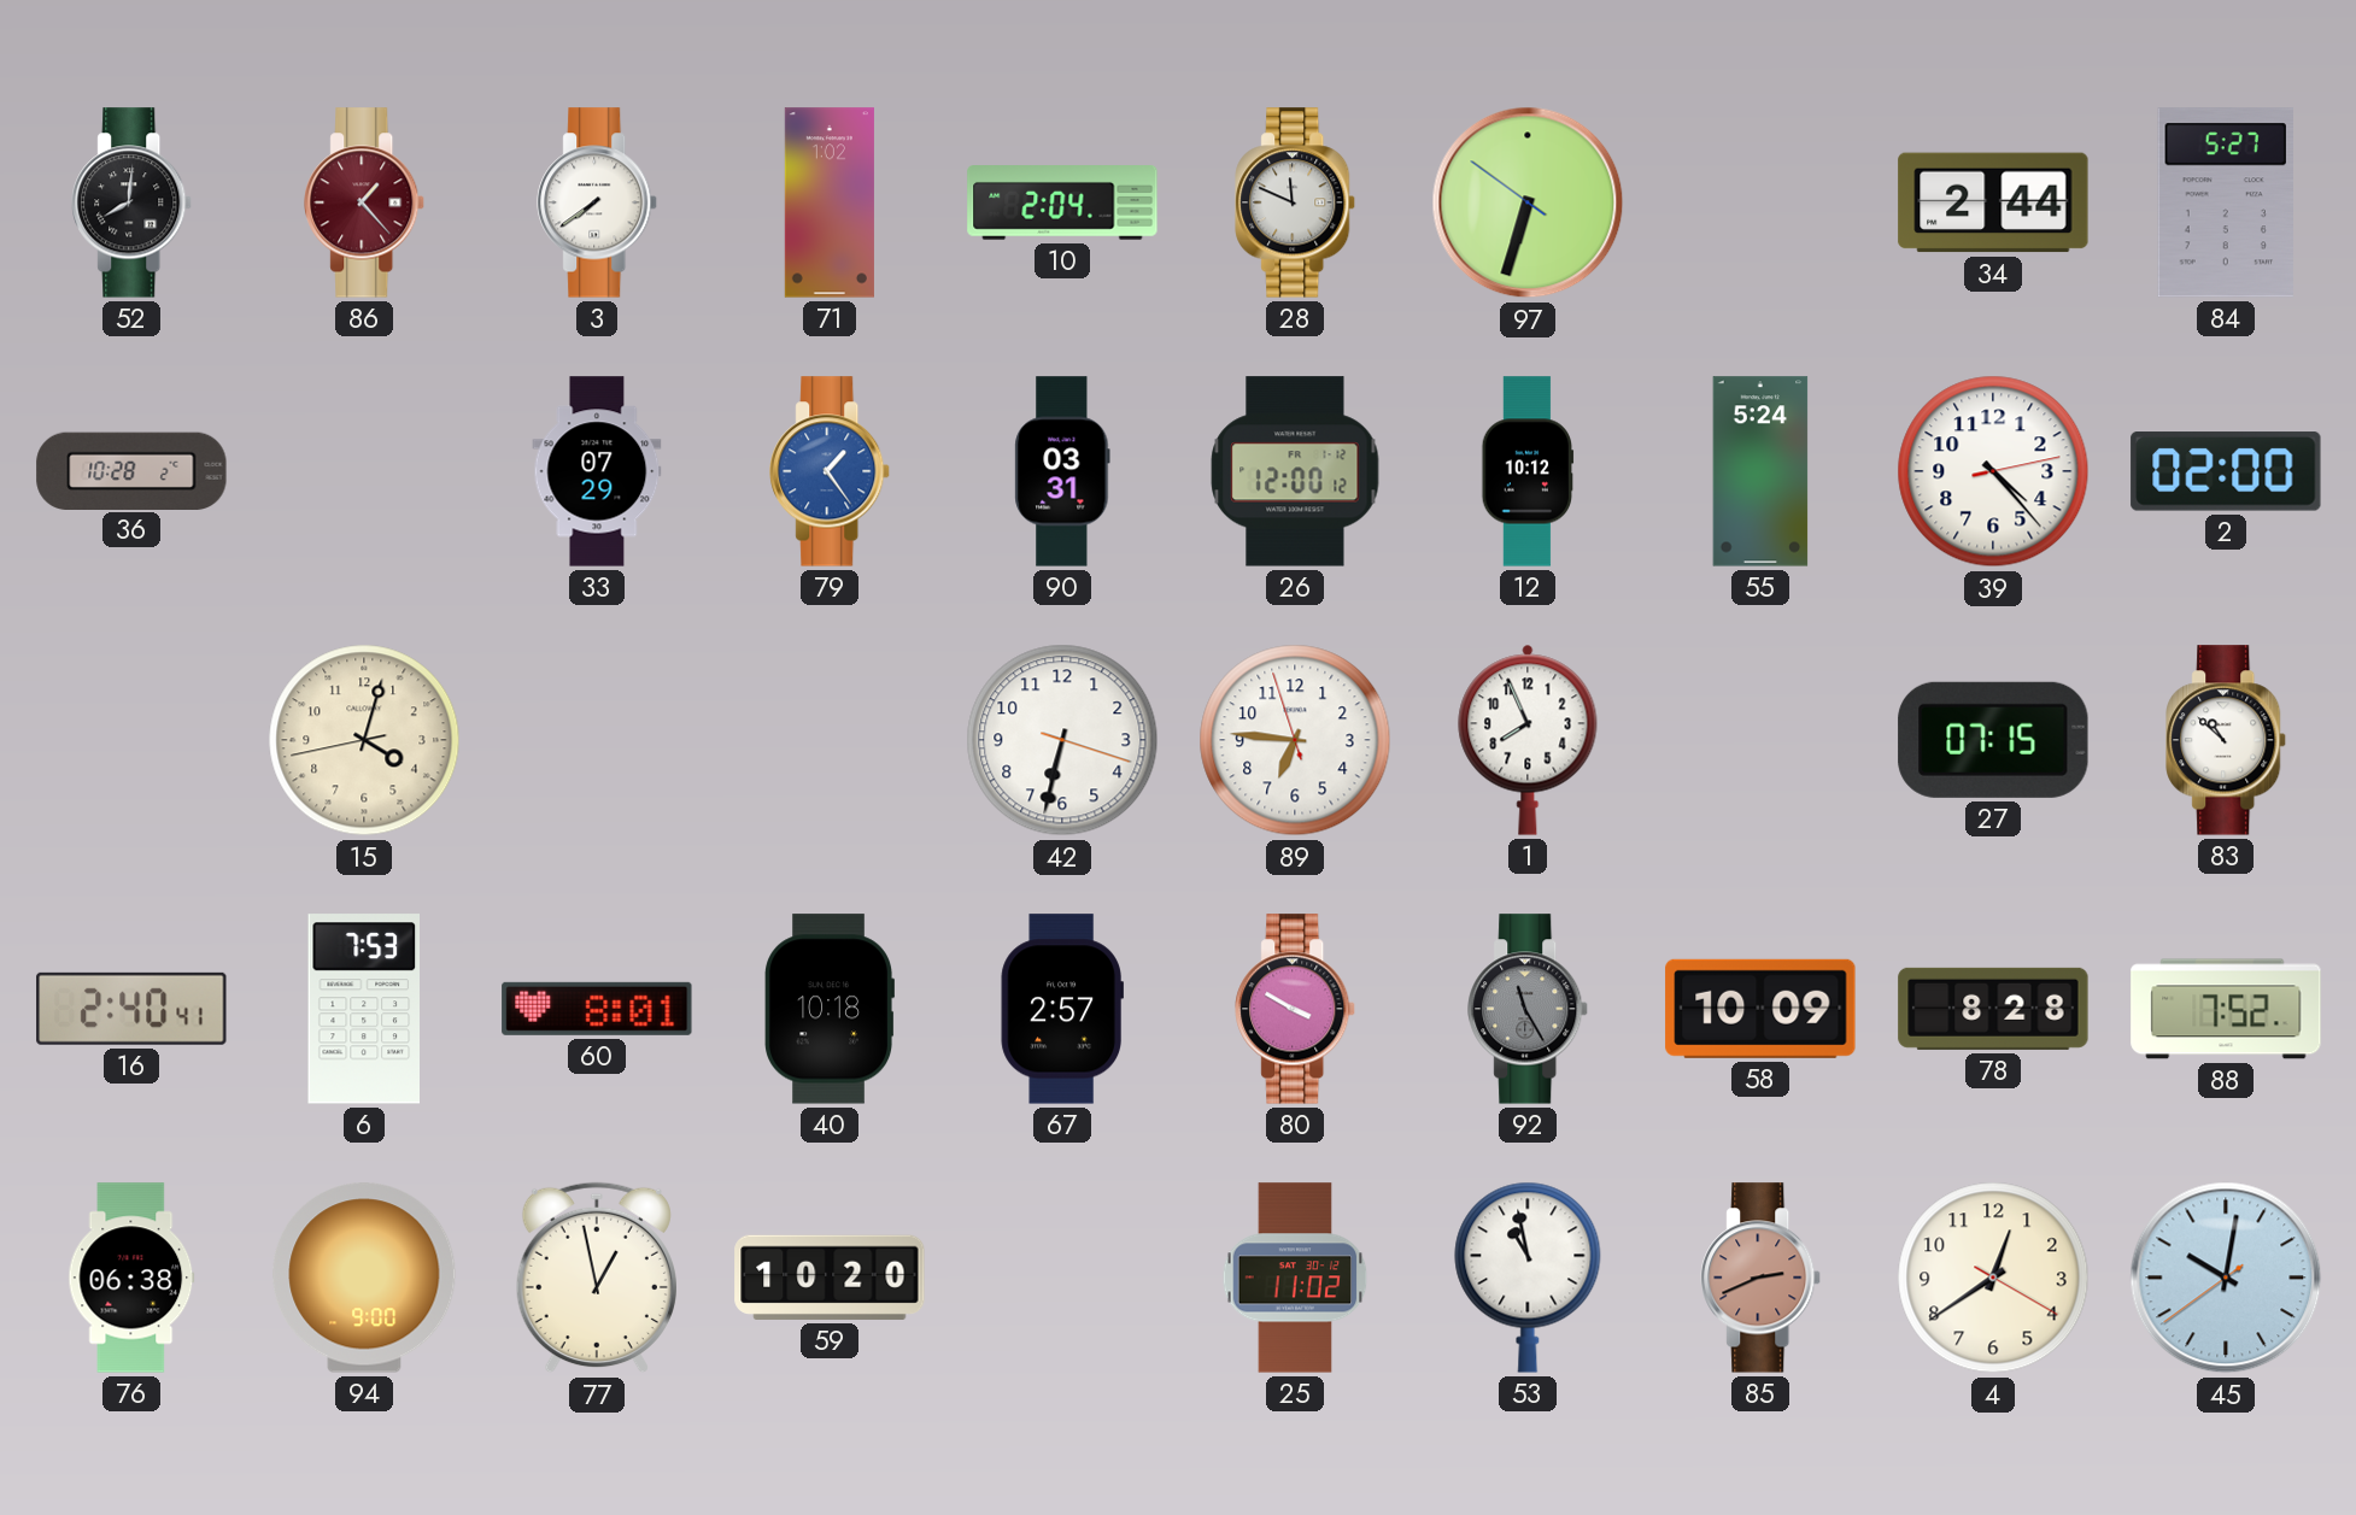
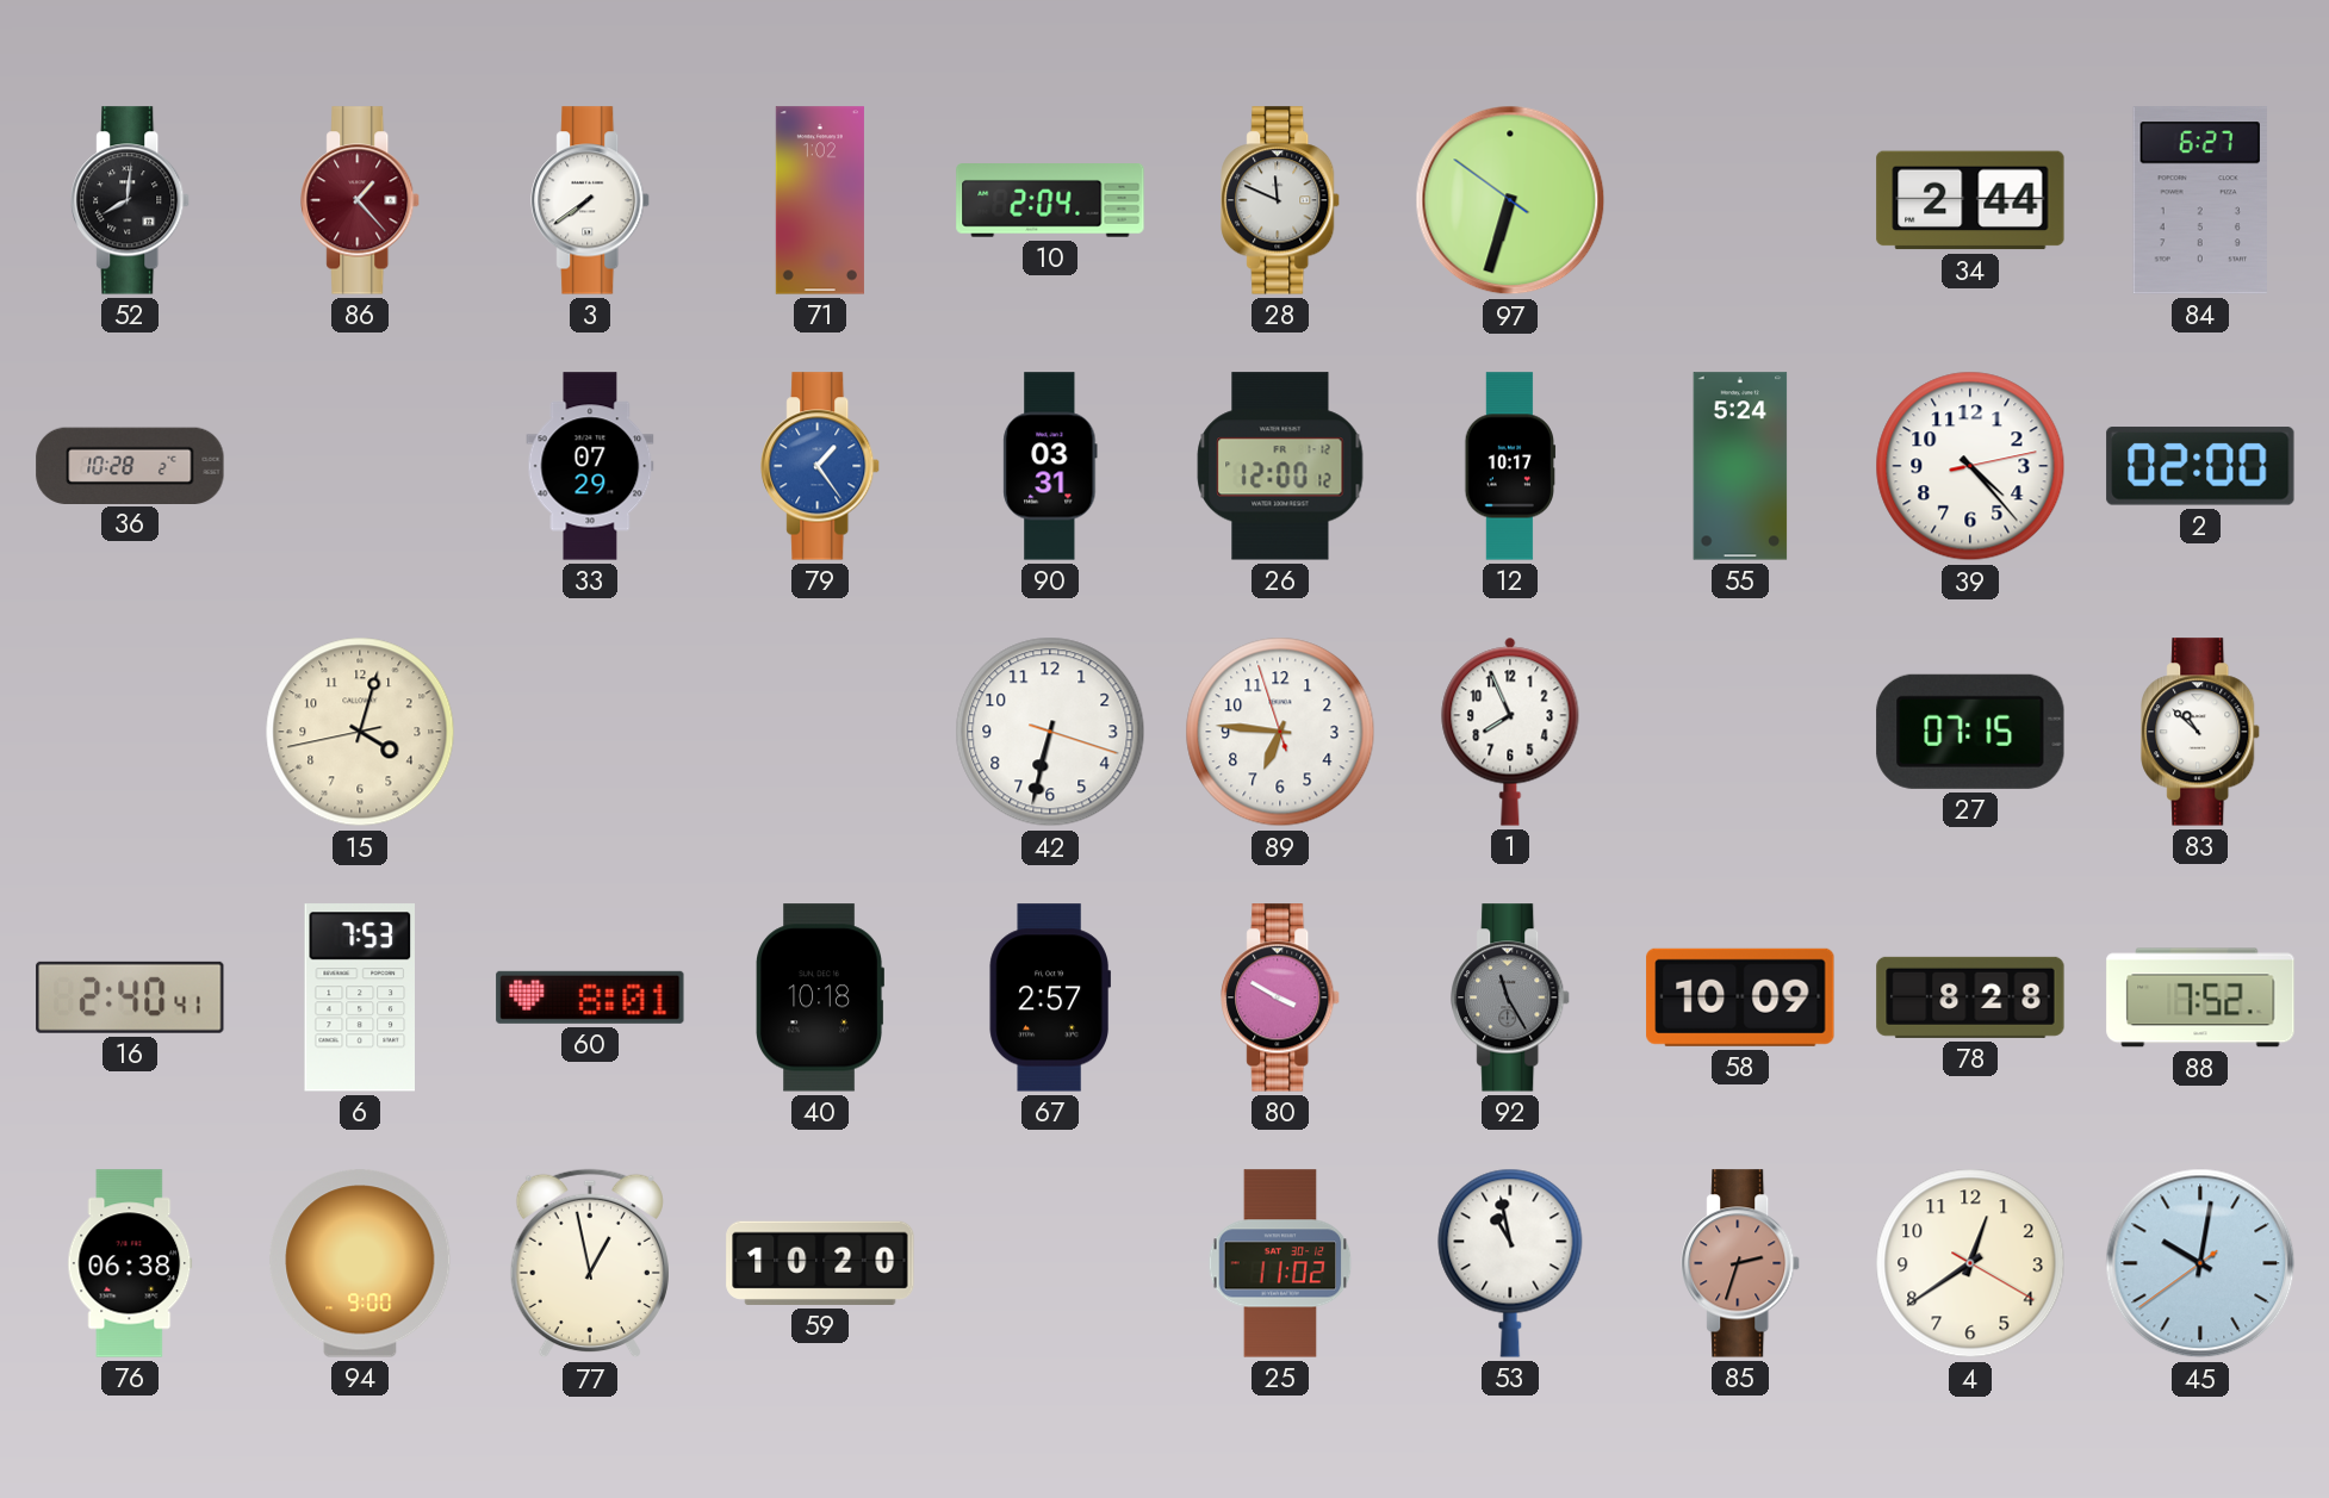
84: 5:27 -> 6:27
12: 10:12 -> 10:17
85: 2:41 -> 2:33
